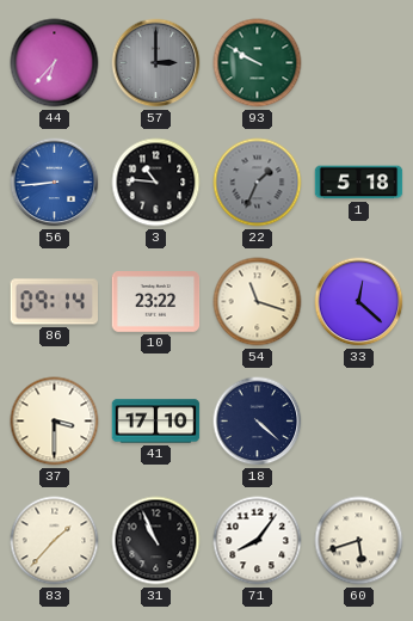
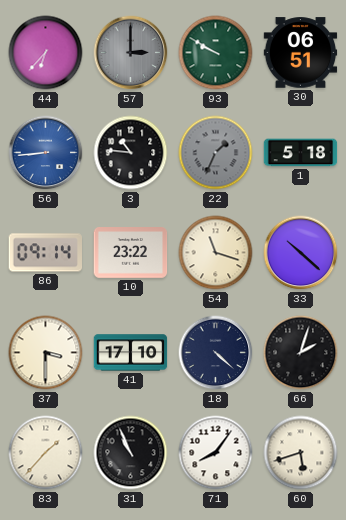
30: none -> 06:51
33: 12:22 -> 10:22
66: none -> 2:03
